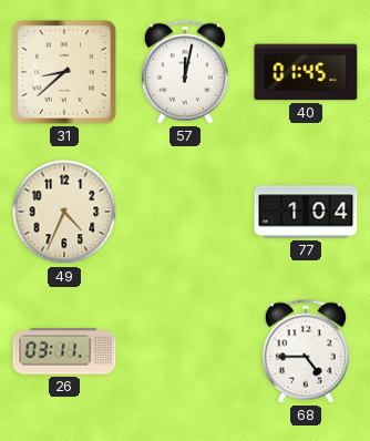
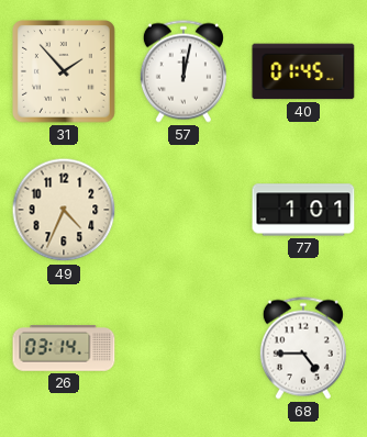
31: 8:38 -> 1:53
77: 1:04 -> 1:01
26: 03:11 -> 03:14
